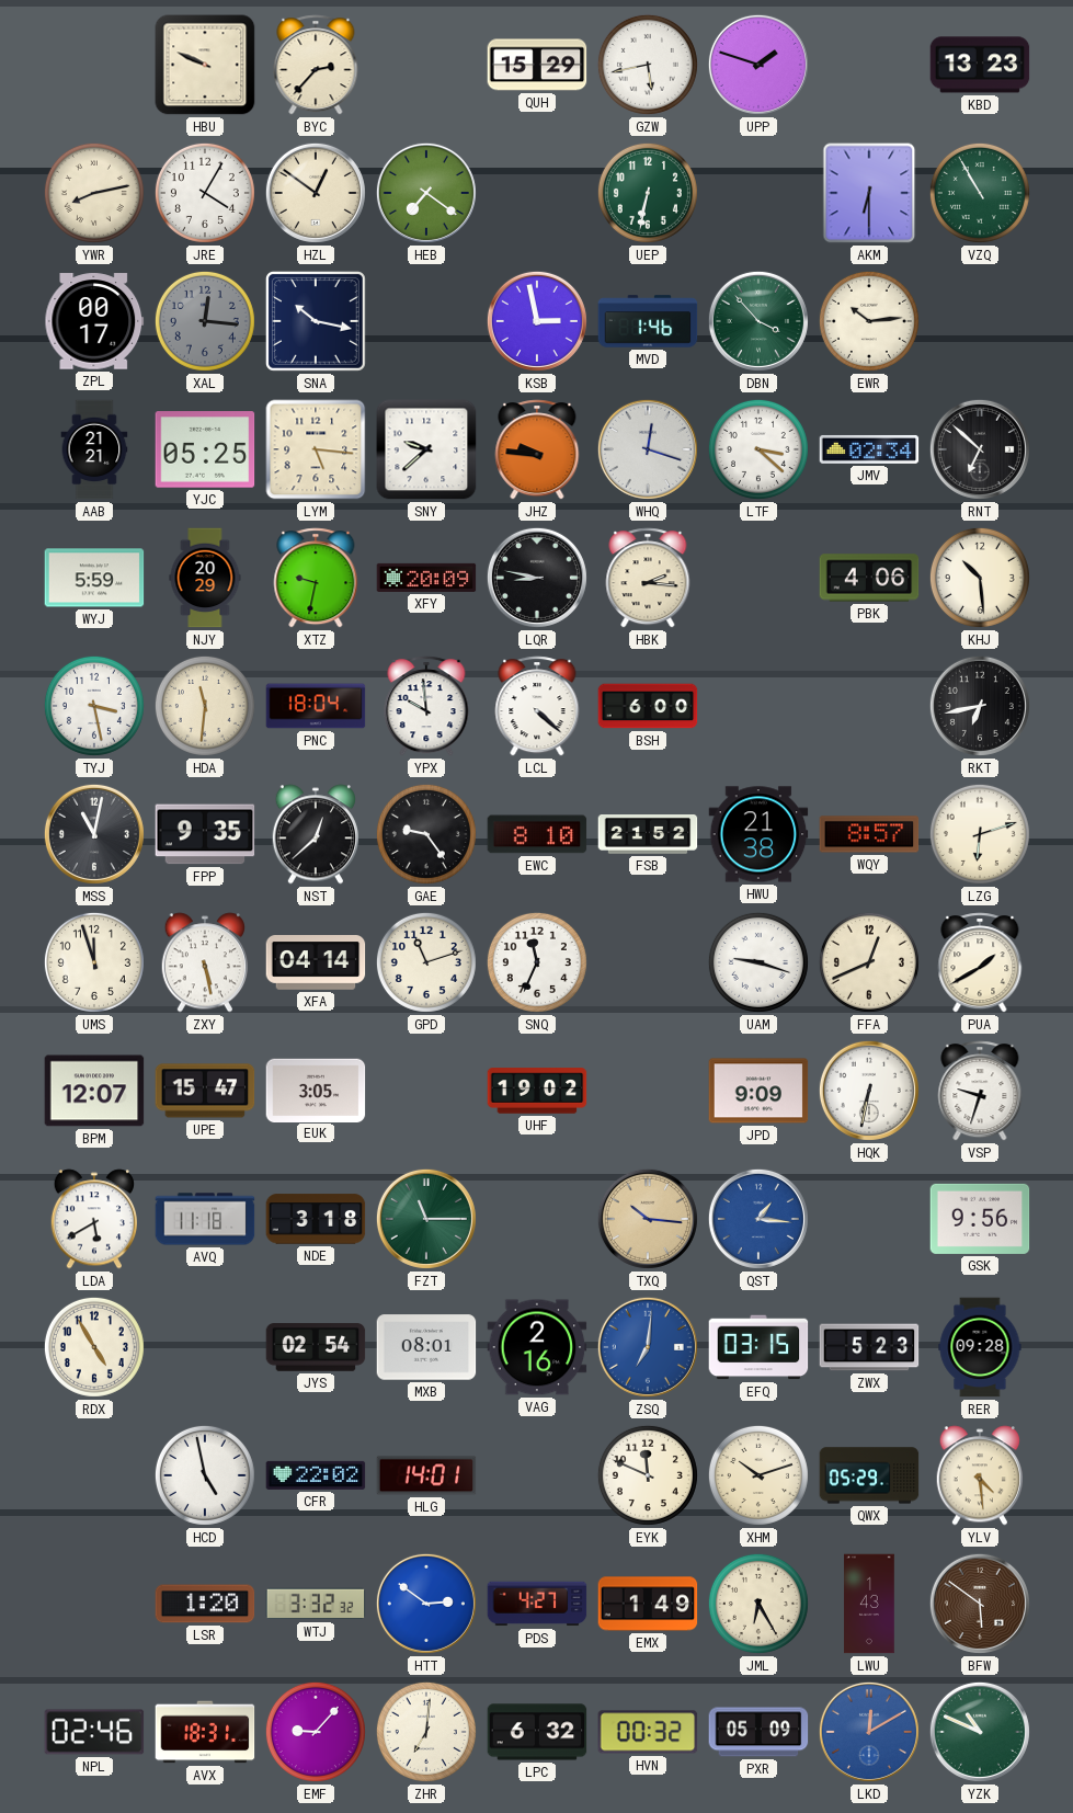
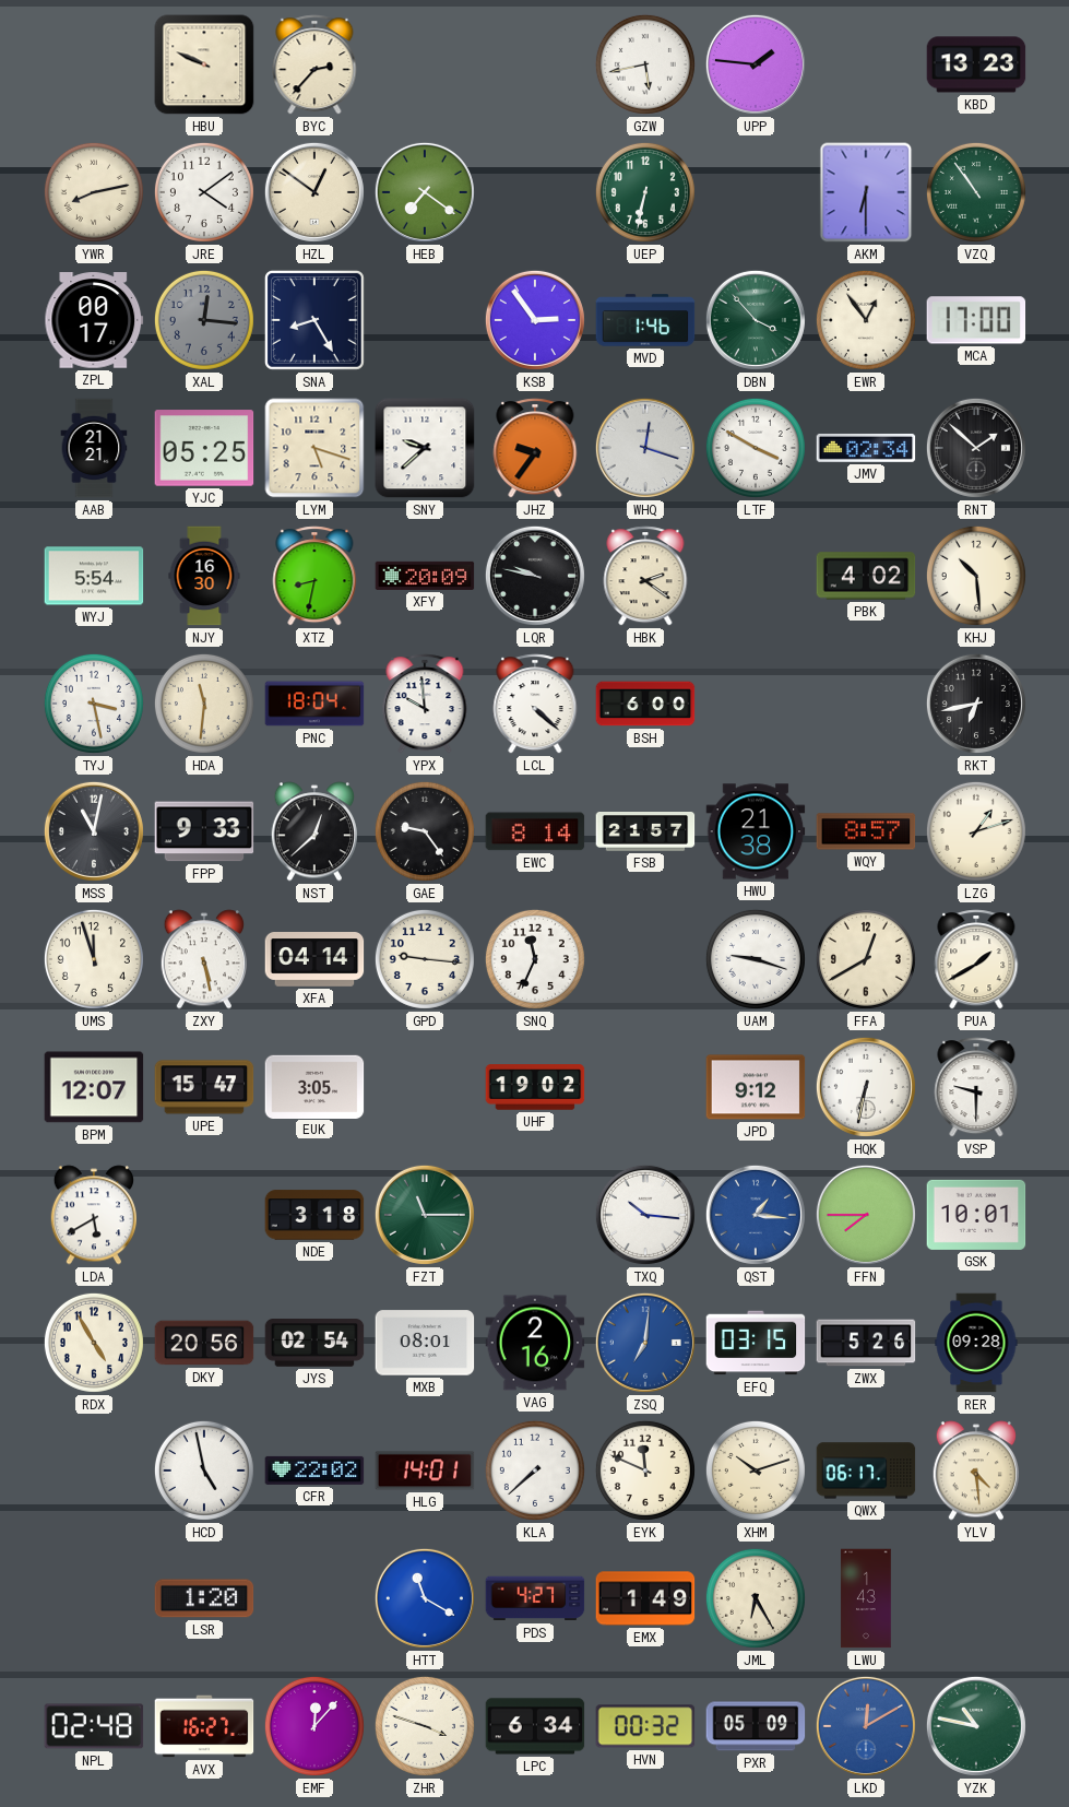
QUH: 15:29 -> none
UPP: 1:48 -> 1:46
JRE: 4:05 -> 4:09
VZQ: 10:55 -> 10:54
SNA: 10:17 -> 8:25
KSB: 2:58 -> 2:54
EWR: 10:14 -> 12:54
MCA: none -> 17:00
LYM: 5:16 -> 5:18
JHZ: 9:46 -> 9:36
LTF: 3:22 -> 3:50
RNT: 6:52 -> 1:52
WYJ: 5:59 -> 5:54
NJY: 20:29 -> 16:30
XTZ: 9:32 -> 8:32
LQR: 8:47 -> 9:47
HBK: 2:16 -> 2:21
PBK: 4:06 -> 4:02
FPP: 9:35 -> 9:33
EWC: 8:10 -> 8:14
FSB: 21:52 -> 21:57
LZG: 6:12 -> 1:12
GPD: 11:12 -> 9:16
FFA: 12:41 -> 12:40
JPD: 9:09 -> 9:12
VSP: 9:33 -> 9:30
AVQ: 11:18 -> none
TXQ dial: champagne -> white
FFN: none -> 7:45
GSK: 9:56 -> 10:01
DKY: none -> 20:56
ZWX: 5:23 -> 5:26
KLA: none -> 7:38
QWX: 05:29 -> 06:17
WTJ: 3:32 -> none
HTT: 2:51 -> 11:20
BFW: 5:51 -> none
NPL: 02:46 -> 02:48
AVX: 18:31 -> 16:27
EMF: 9:07 -> 12:07
ZHR: 7:01 -> 3:48
LPC: 6:32 -> 6:34
YZK: 10:49 -> 10:47
